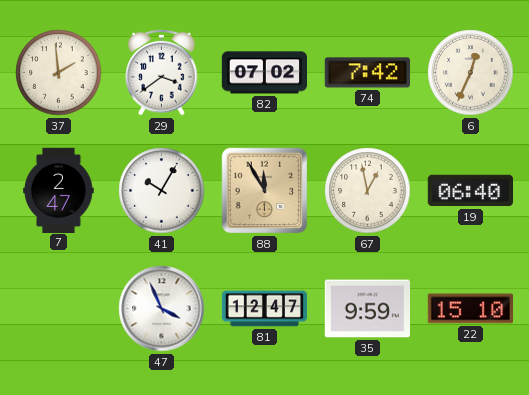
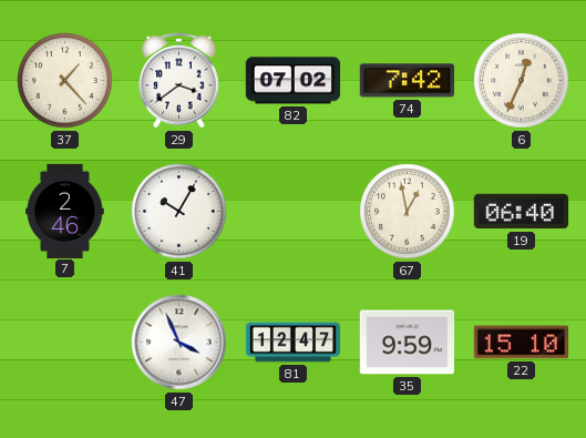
37: 1:59 -> 1:23
7: 2:47 -> 2:46
88: 11:55 -> none
